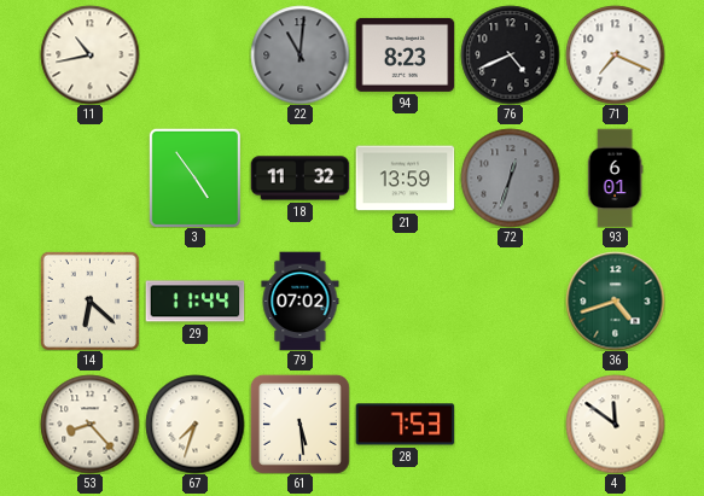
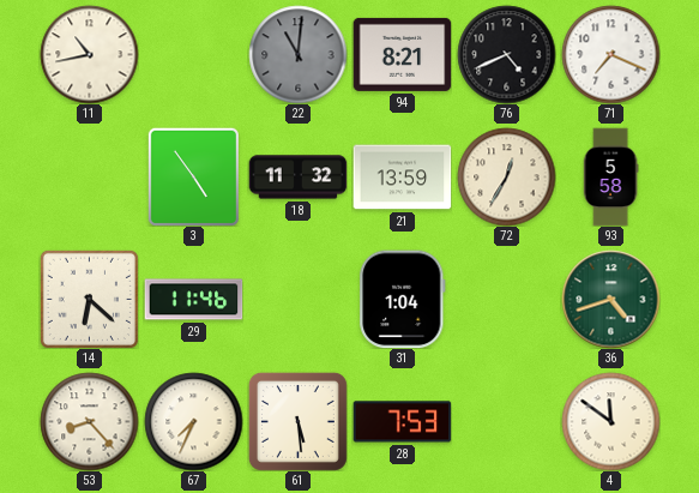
94: 8:23 -> 8:21
72: 12:33 -> 12:35
72 dial: grey -> cream
93: 6:01 -> 5:58
29: 11:44 -> 11:46
79: 07:02 -> none
31: none -> 1:04
67: 7:33 -> 7:34
